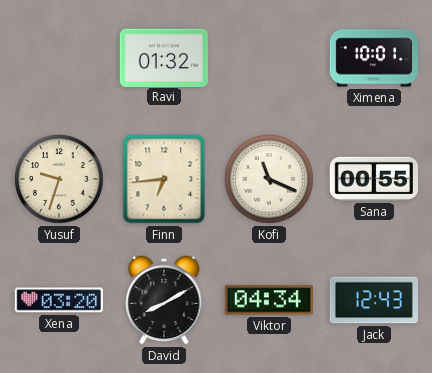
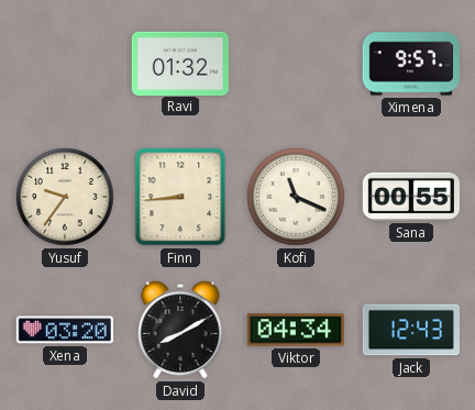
Ximena: 10:01 -> 9:57
Yusuf: 9:33 -> 9:36
Finn: 6:44 -> 8:44
